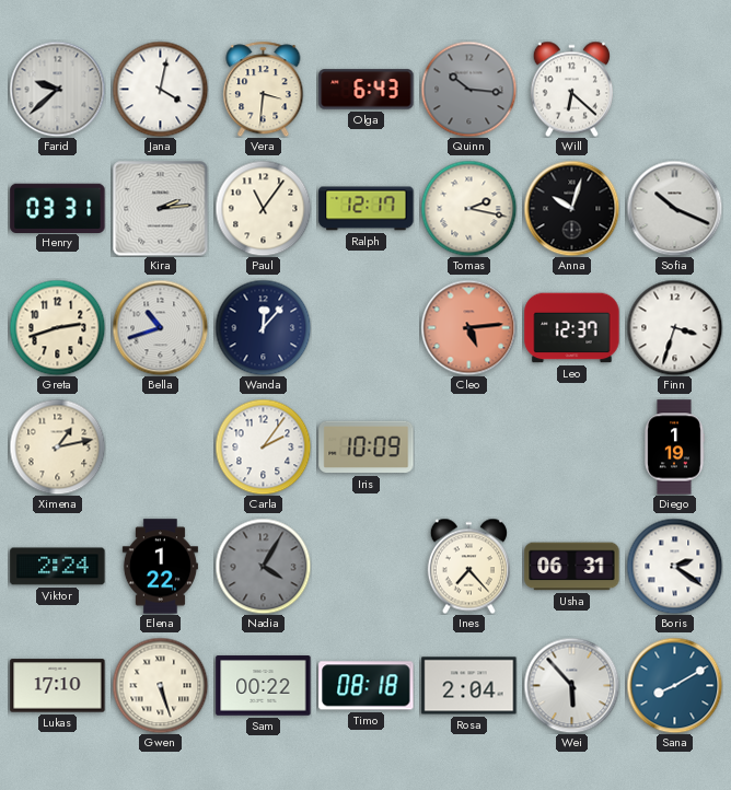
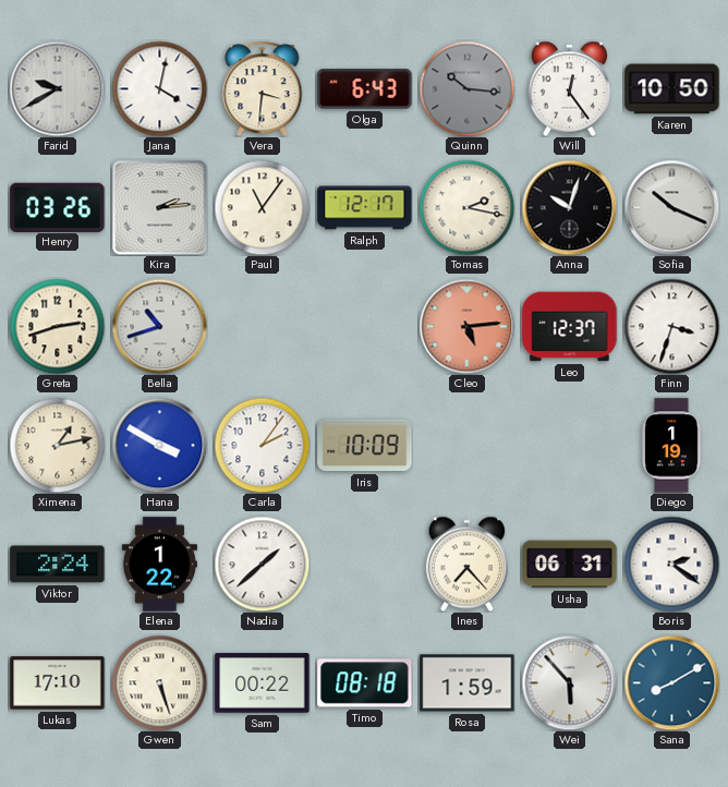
Farid: 9:38 -> 9:40
Will: 6:22 -> 12:24
Karen: none -> 10:50
Henry: 03:31 -> 03:26
Wanda: 12:07 -> none
Hana: none -> 3:50
Nadia: 4:05 -> 1:38
Nadia dial: grey -> white
Rosa: 2:04 -> 1:59
